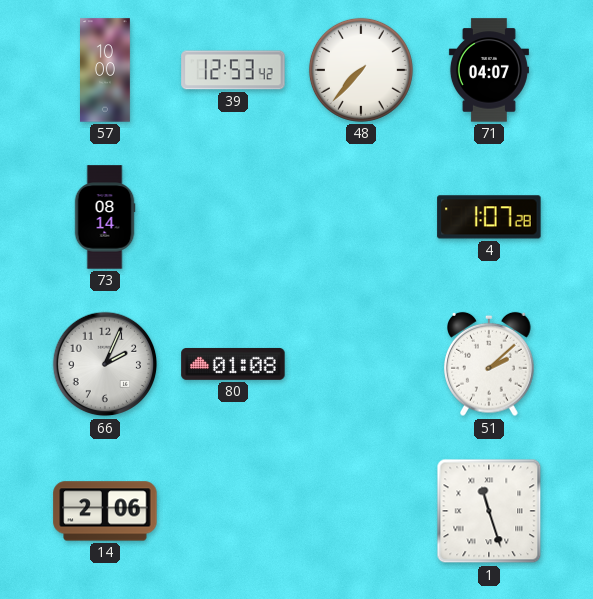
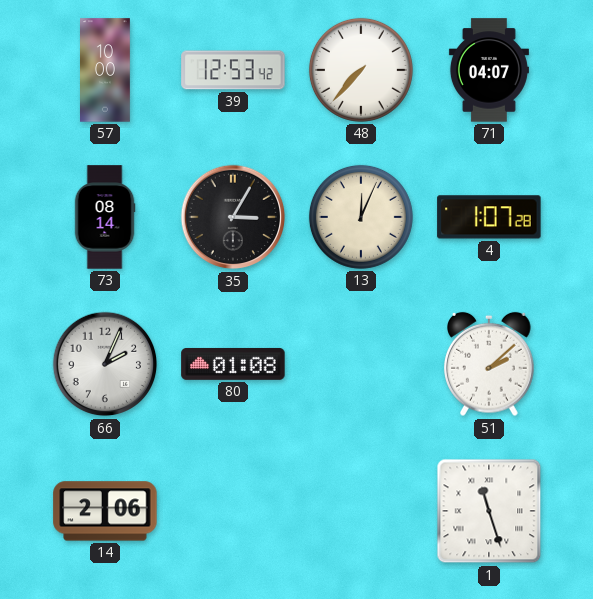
35: none -> 3:05
13: none -> 12:04
